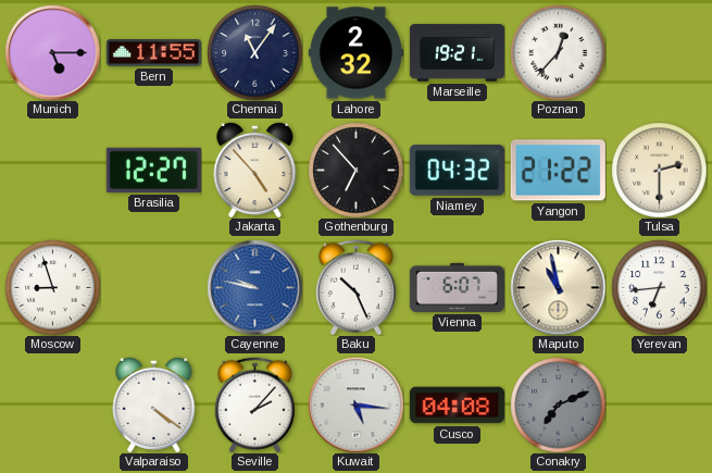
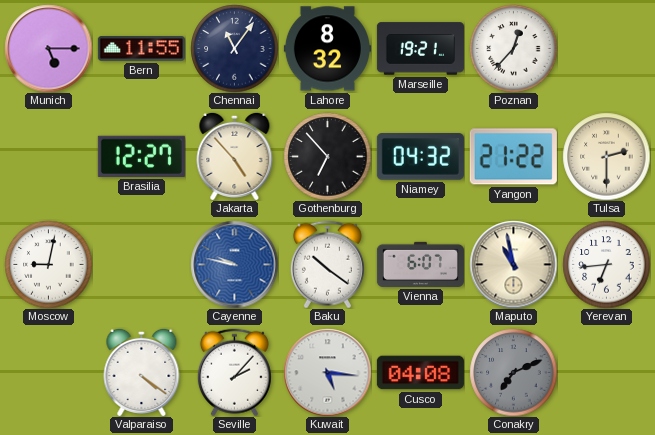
Lahore: 2:32 -> 8:32
Moscow: 8:57 -> 9:02
Baku: 10:26 -> 10:21
